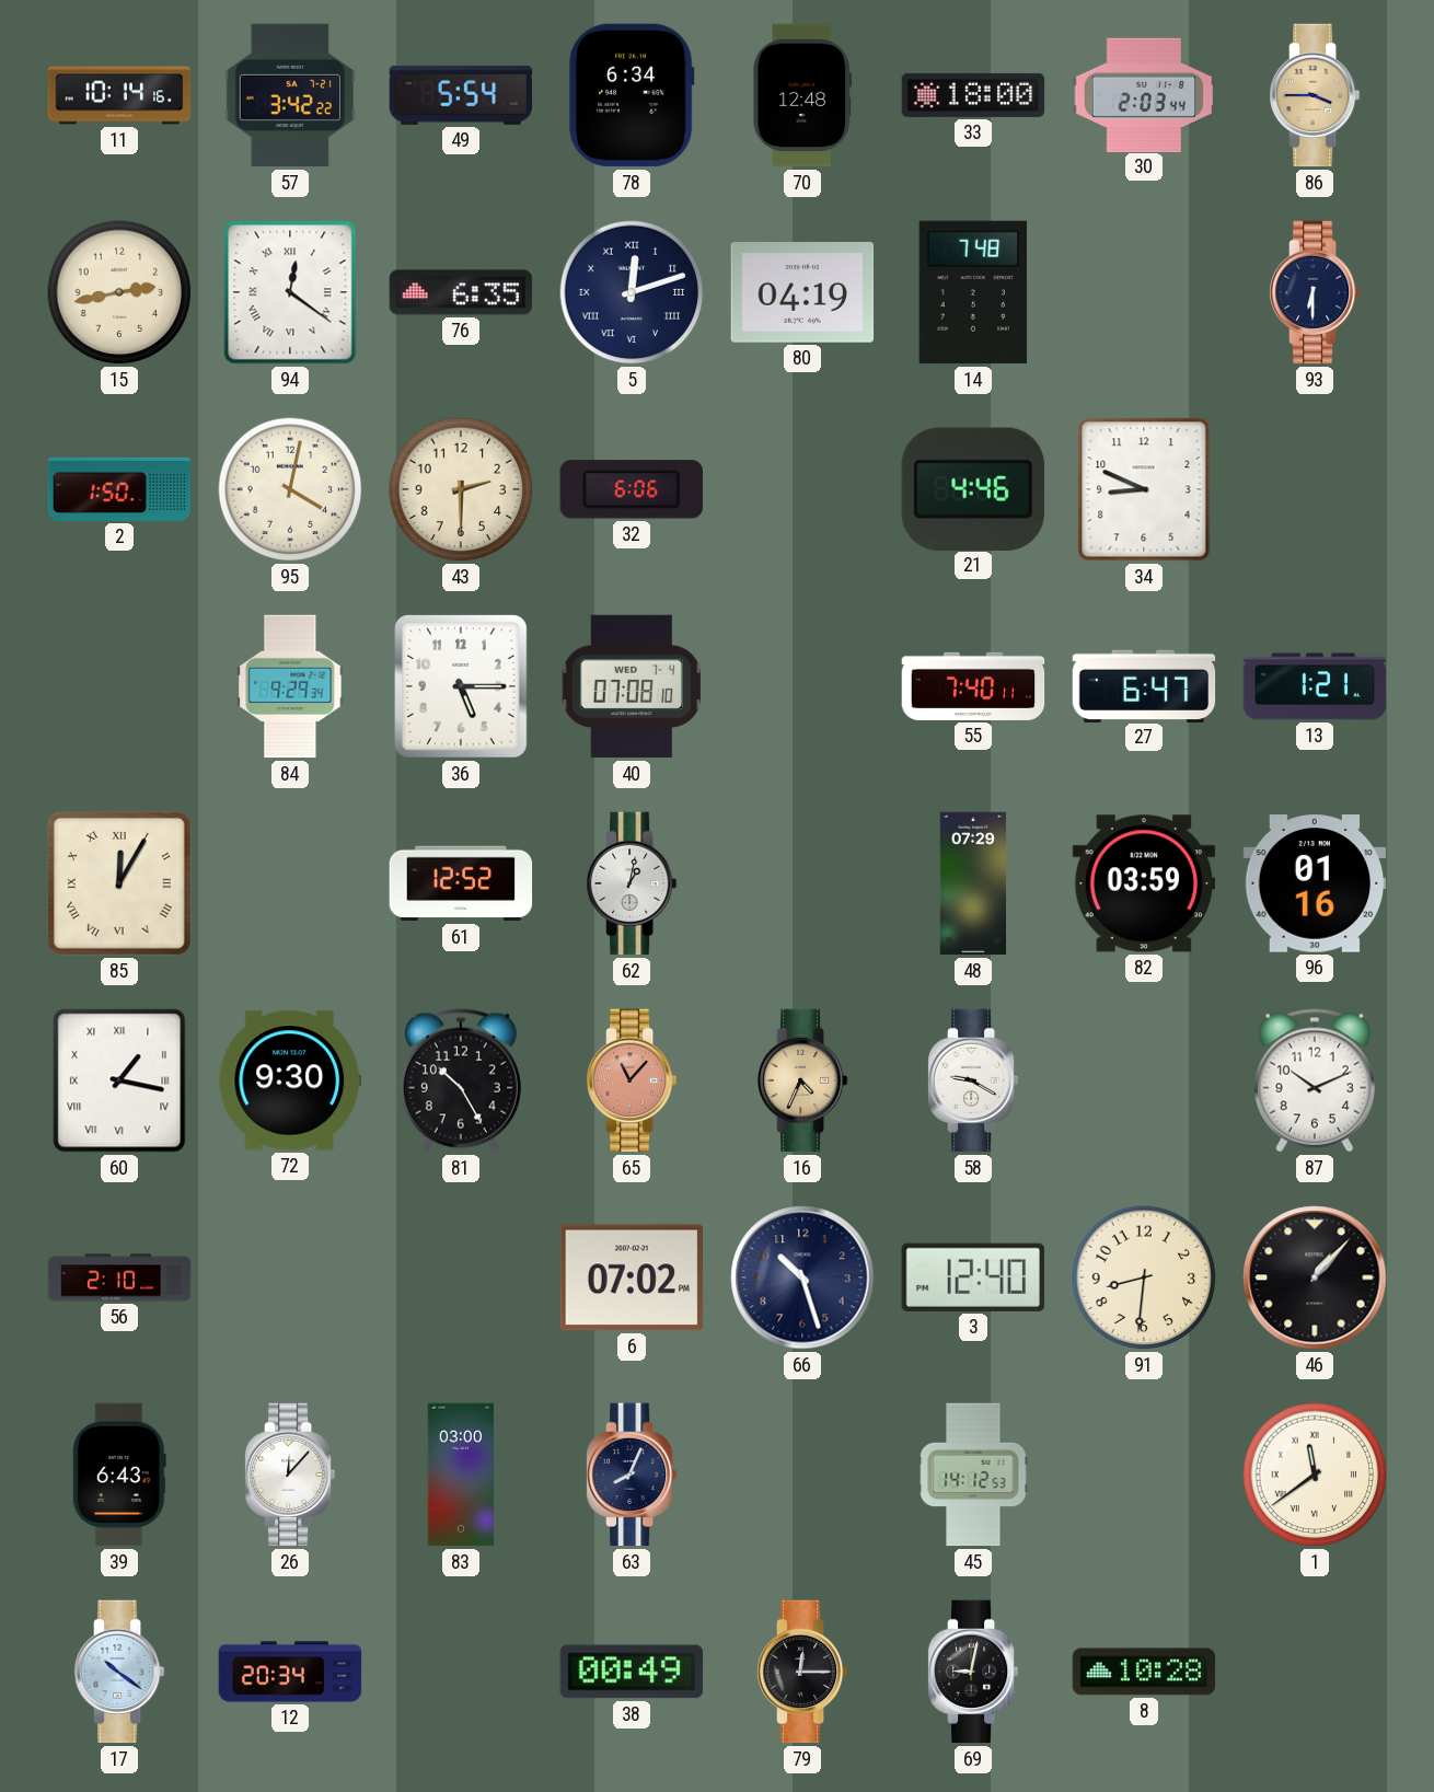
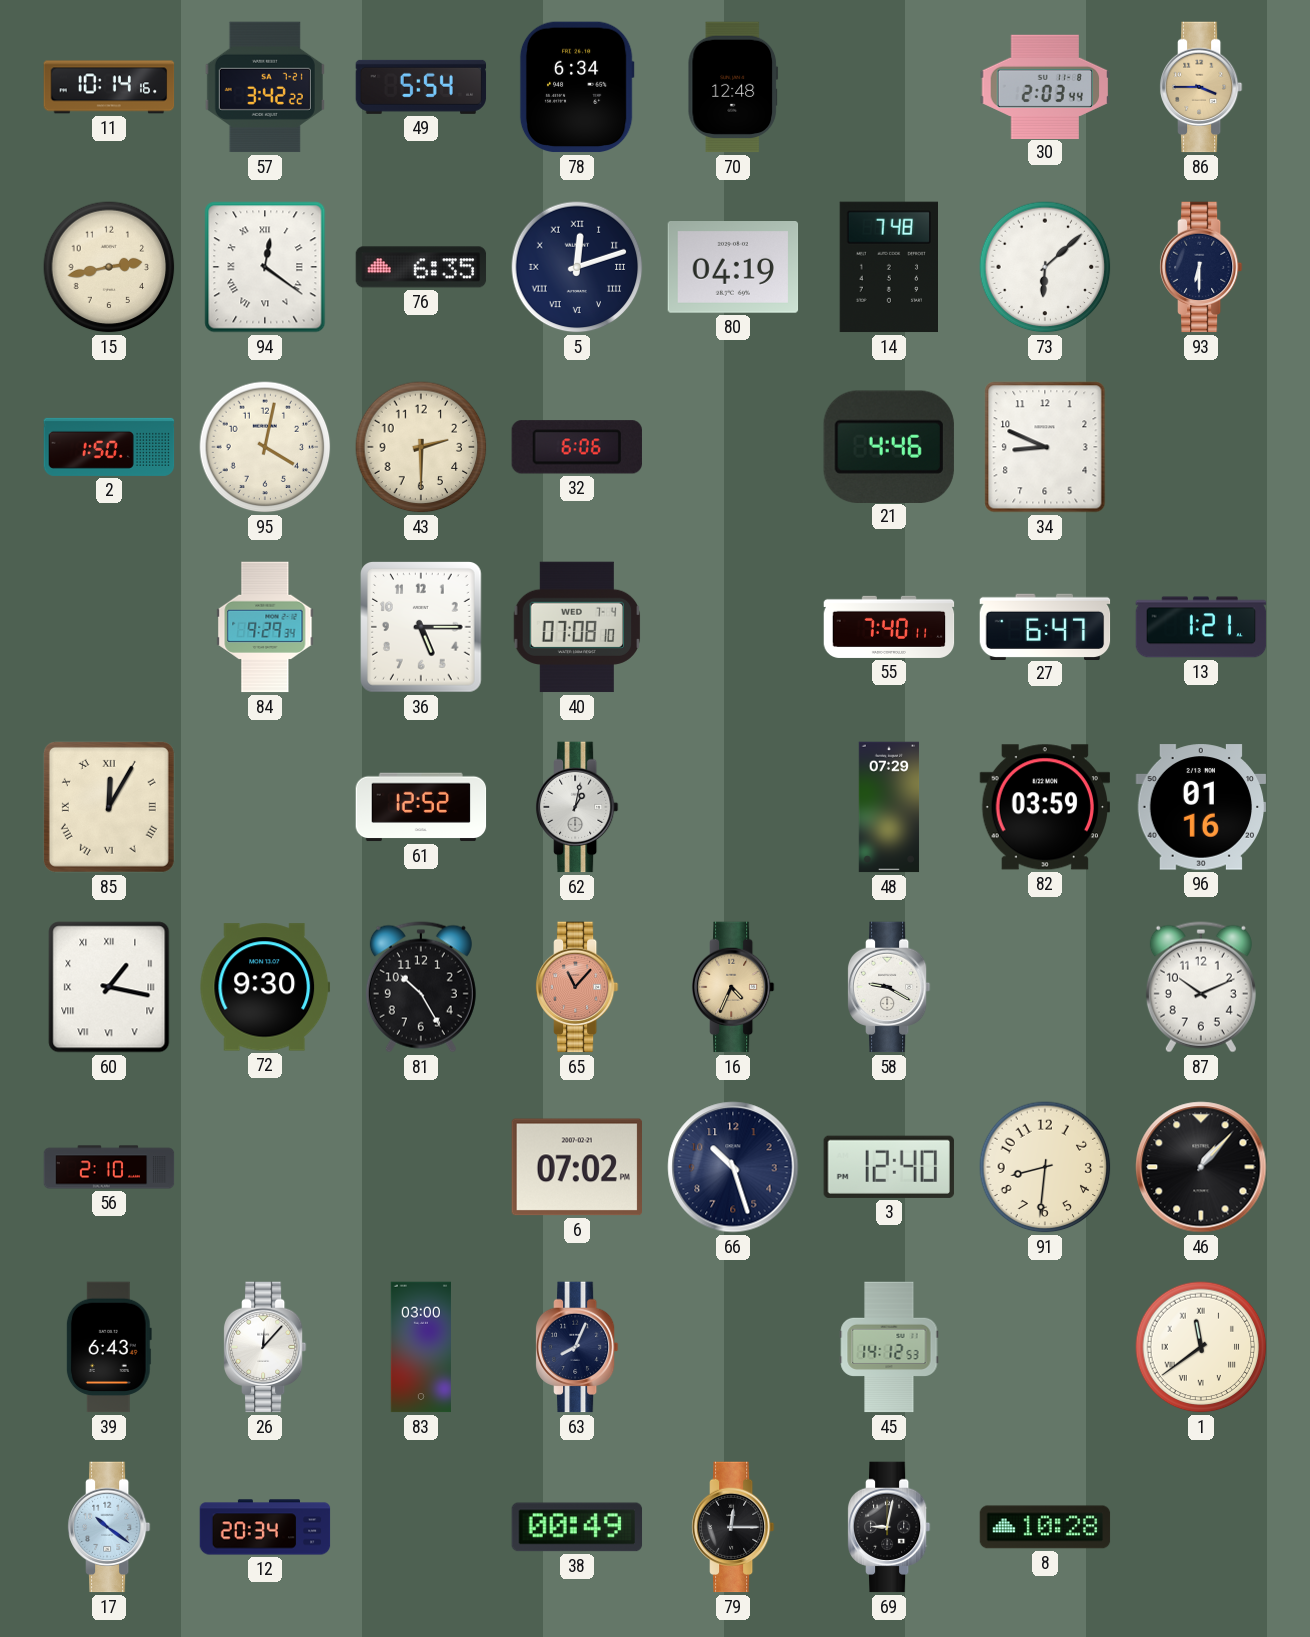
33: 18:00 -> none
73: none -> 6:08
